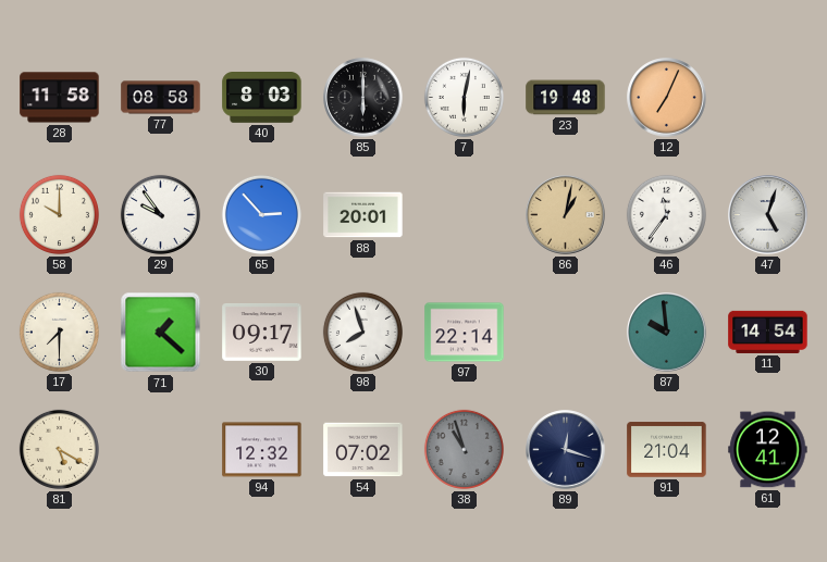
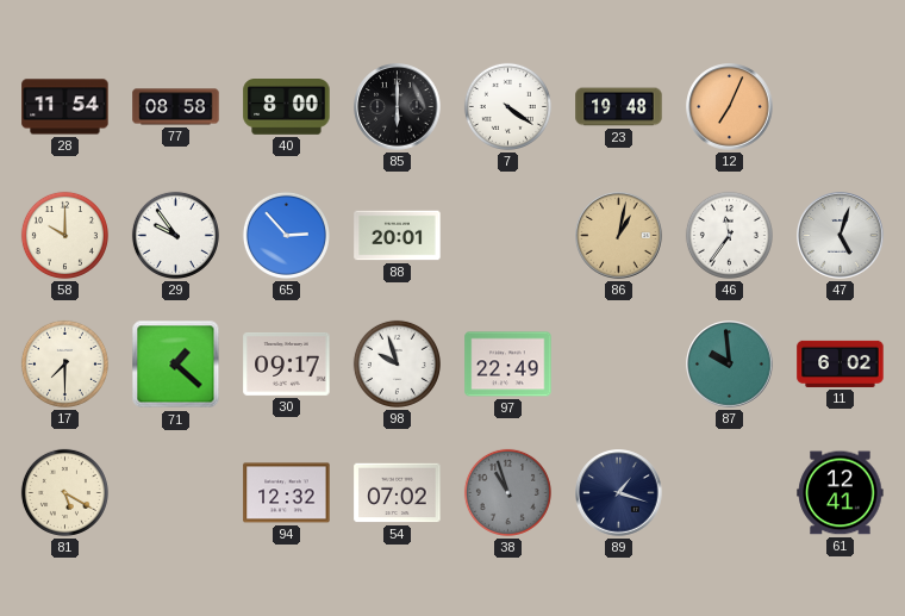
28: 11:58 -> 11:54
40: 8:03 -> 8:00
7: 6:02 -> 4:21
98: 7:57 -> 9:57
97: 22:14 -> 22:49
11: 14:54 -> 6:02
89: 12:18 -> 1:18
91: 21:04 -> none
